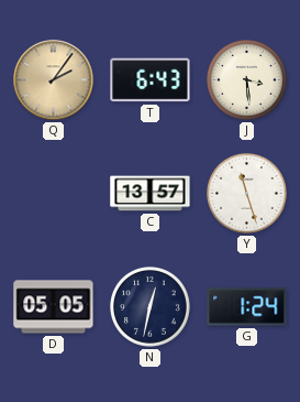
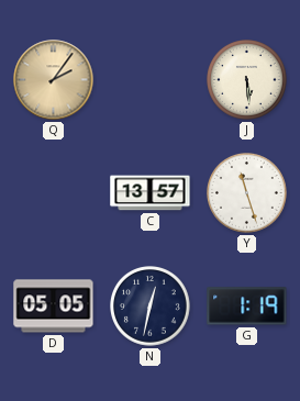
T: 6:43 -> none
J: 3:29 -> 5:29
G: 1:24 -> 1:19
